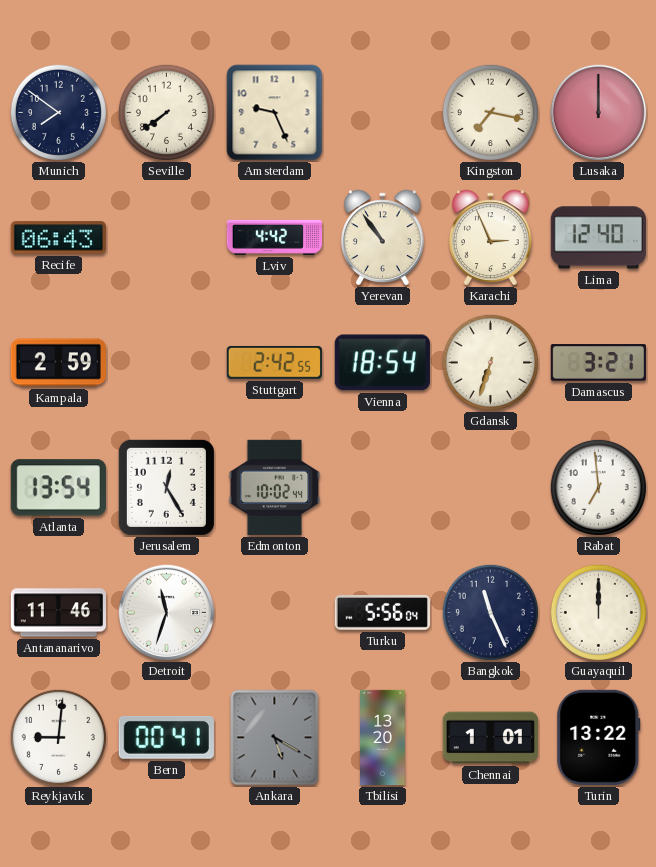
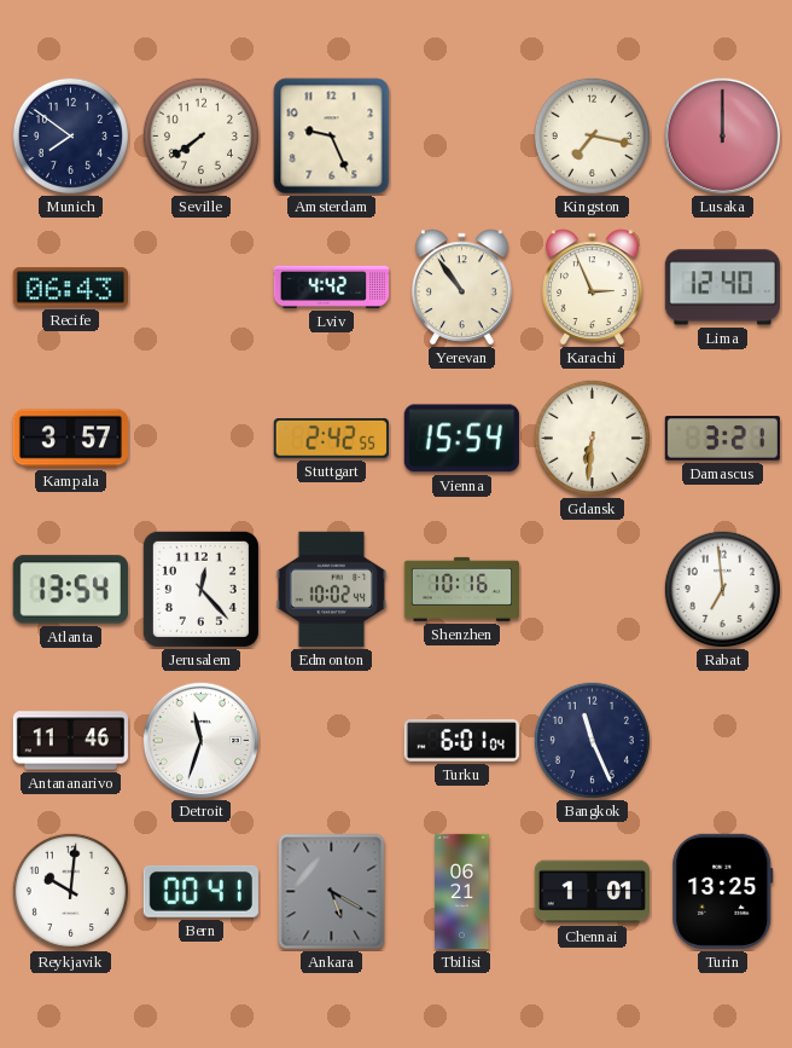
Kampala: 2:59 -> 3:57
Vienna: 18:54 -> 15:54
Gdansk: 6:33 -> 6:31
Jerusalem: 12:25 -> 12:23
Shenzhen: none -> 10:16
Turku: 5:56 -> 6:01
Guayaquil: 12:00 -> none
Reykjavik: 9:01 -> 10:01
Tbilisi: 13:20 -> 06:21
Turin: 13:22 -> 13:25
